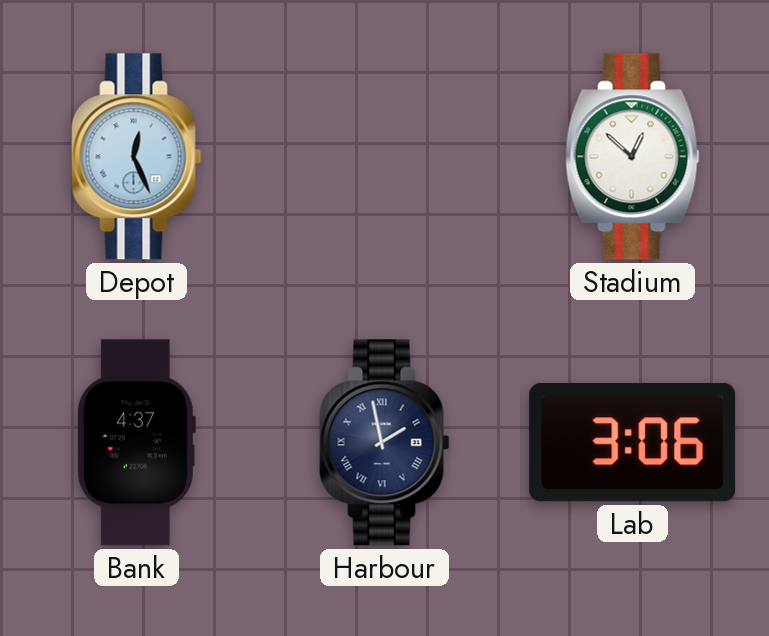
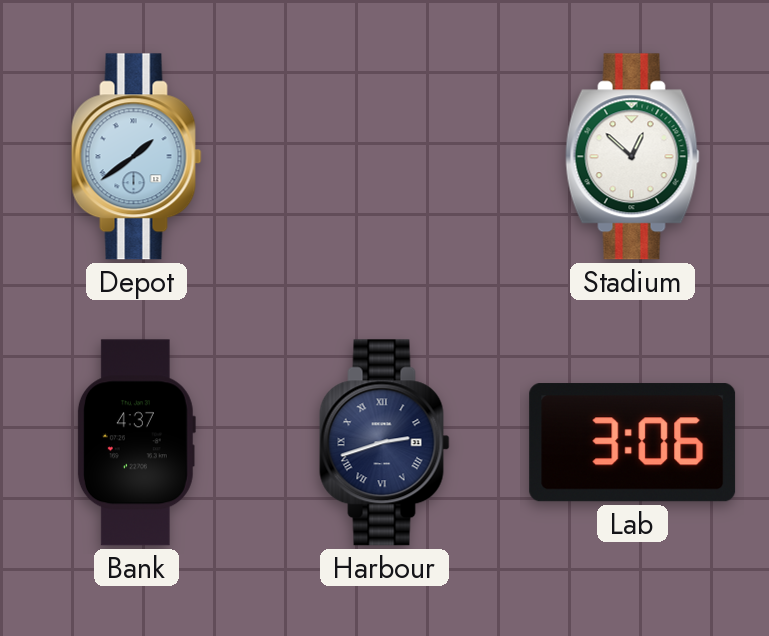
Depot: 12:26 -> 1:39
Harbour: 1:58 -> 2:42
